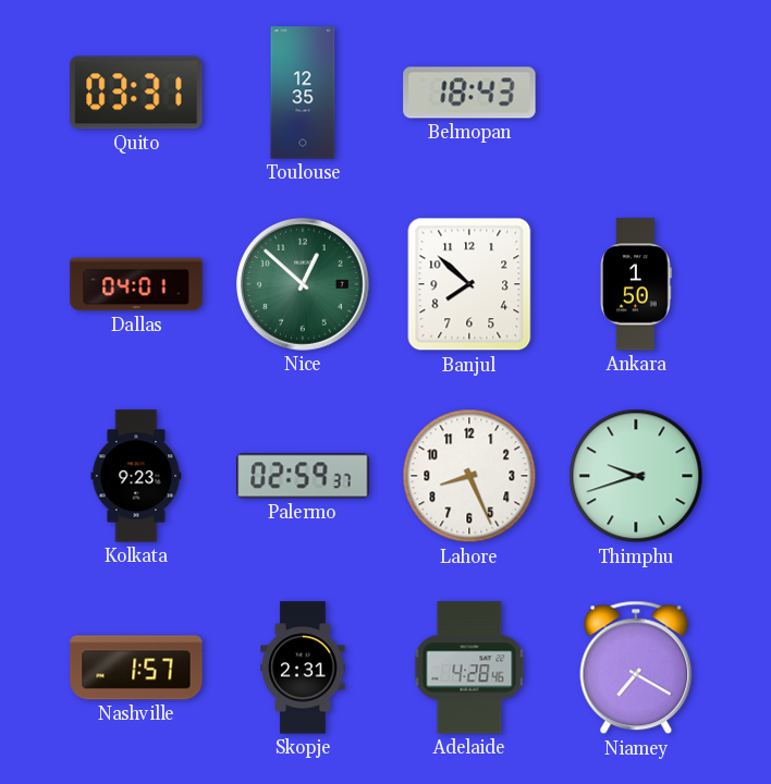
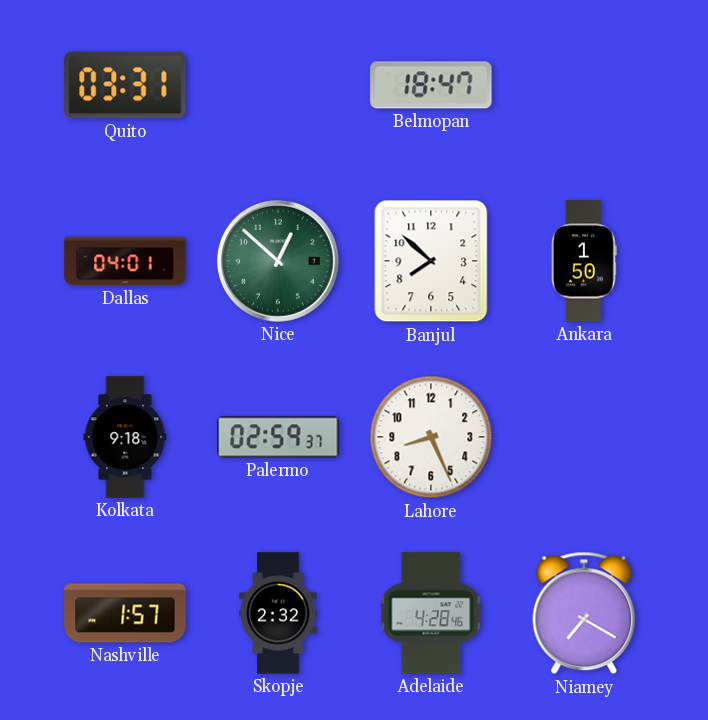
Toulouse: 12:35 -> none
Belmopan: 18:43 -> 18:47
Kolkata: 9:23 -> 9:18
Thimphu: 9:42 -> none
Skopje: 2:31 -> 2:32
